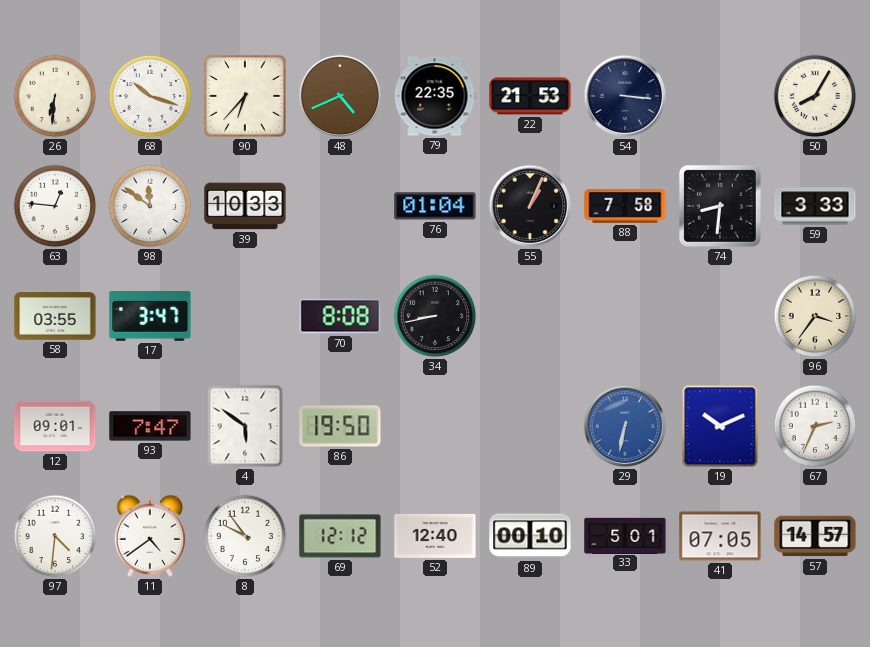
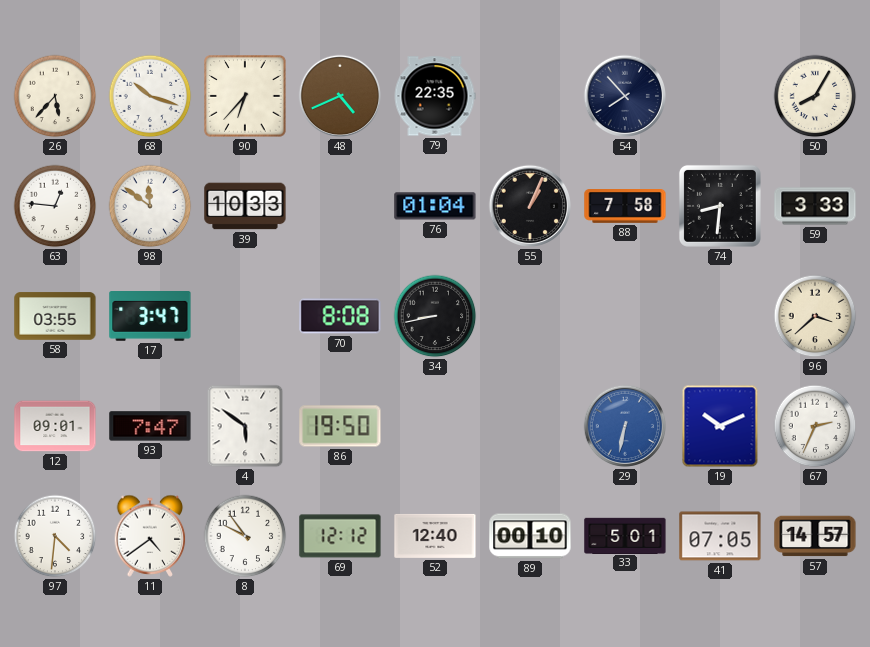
26: 6:31 -> 5:37
22: 21:53 -> none
54: 3:16 -> 7:53
96: 3:36 -> 3:38
